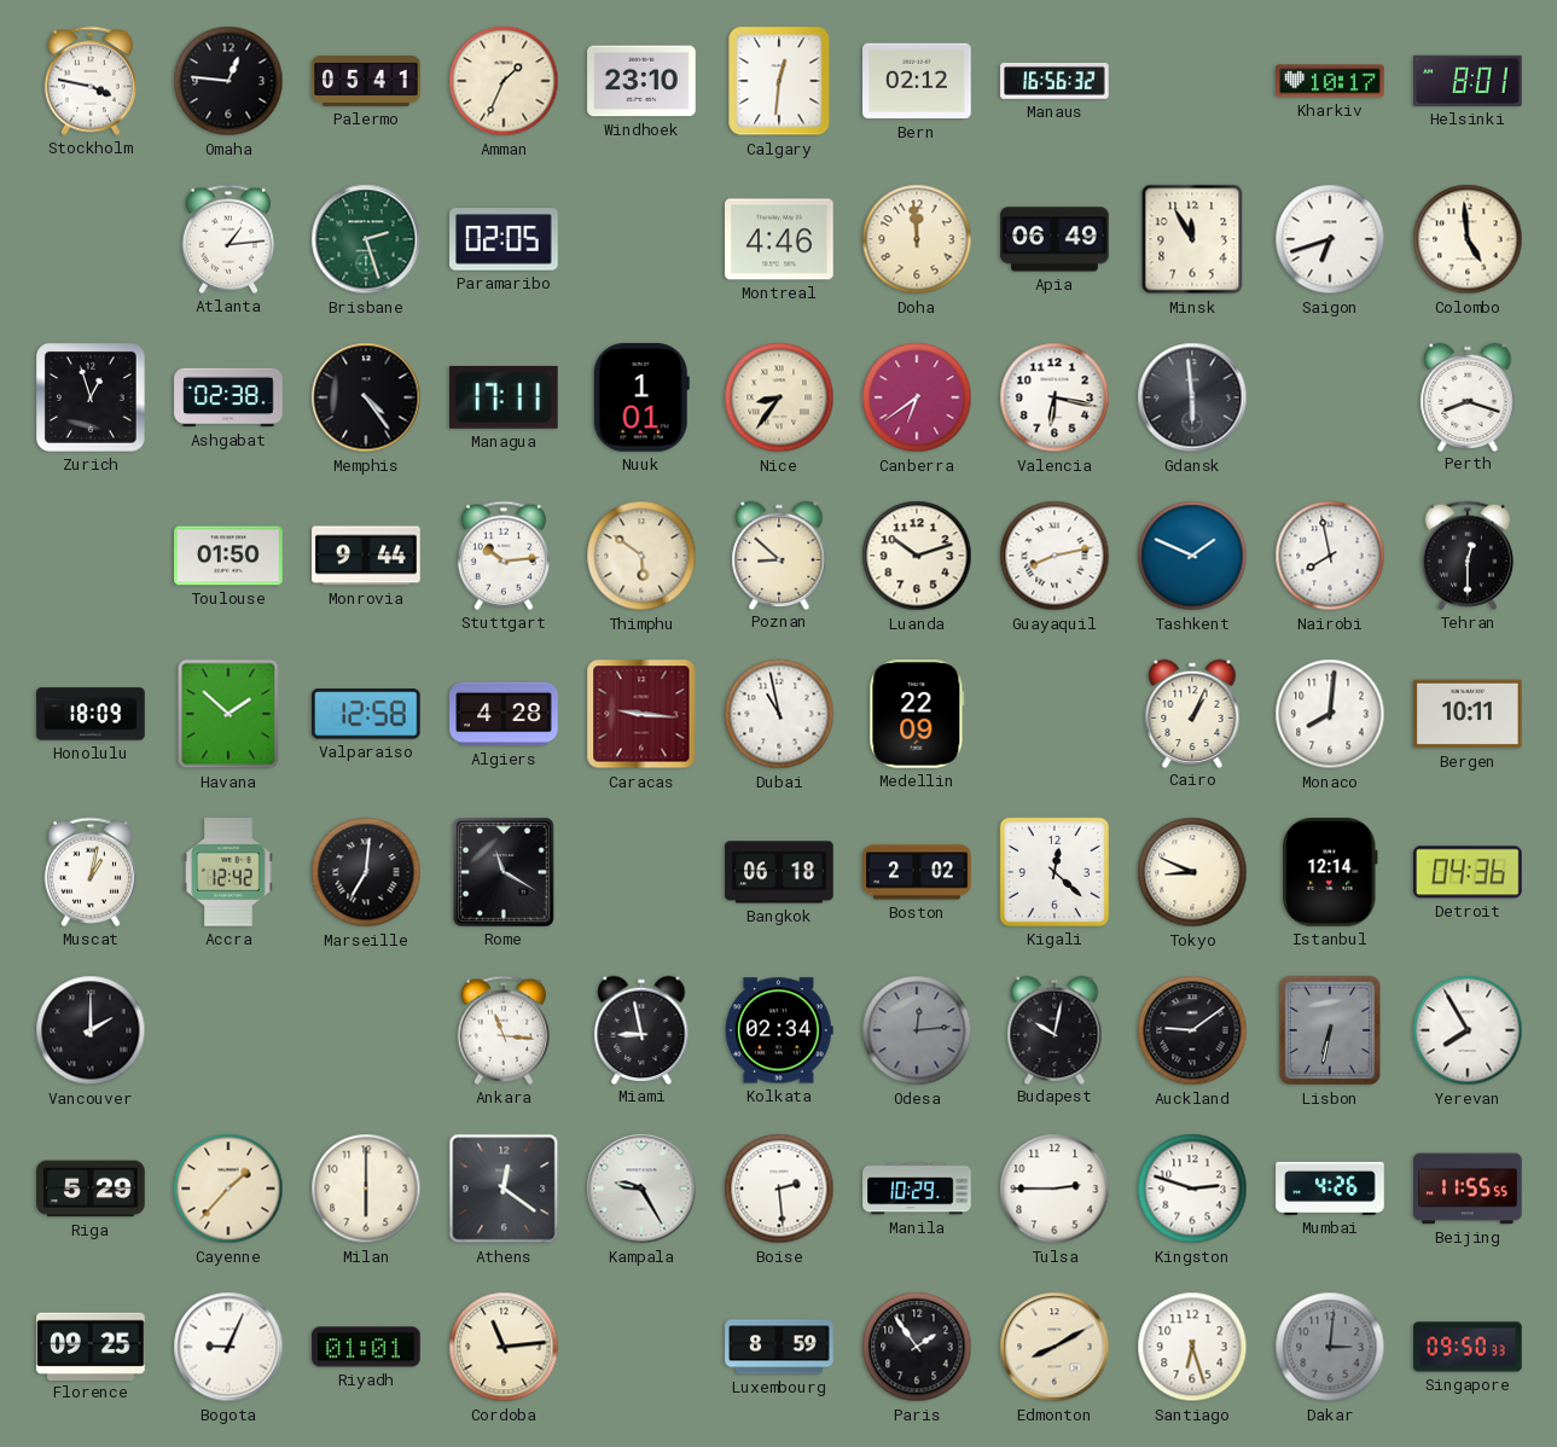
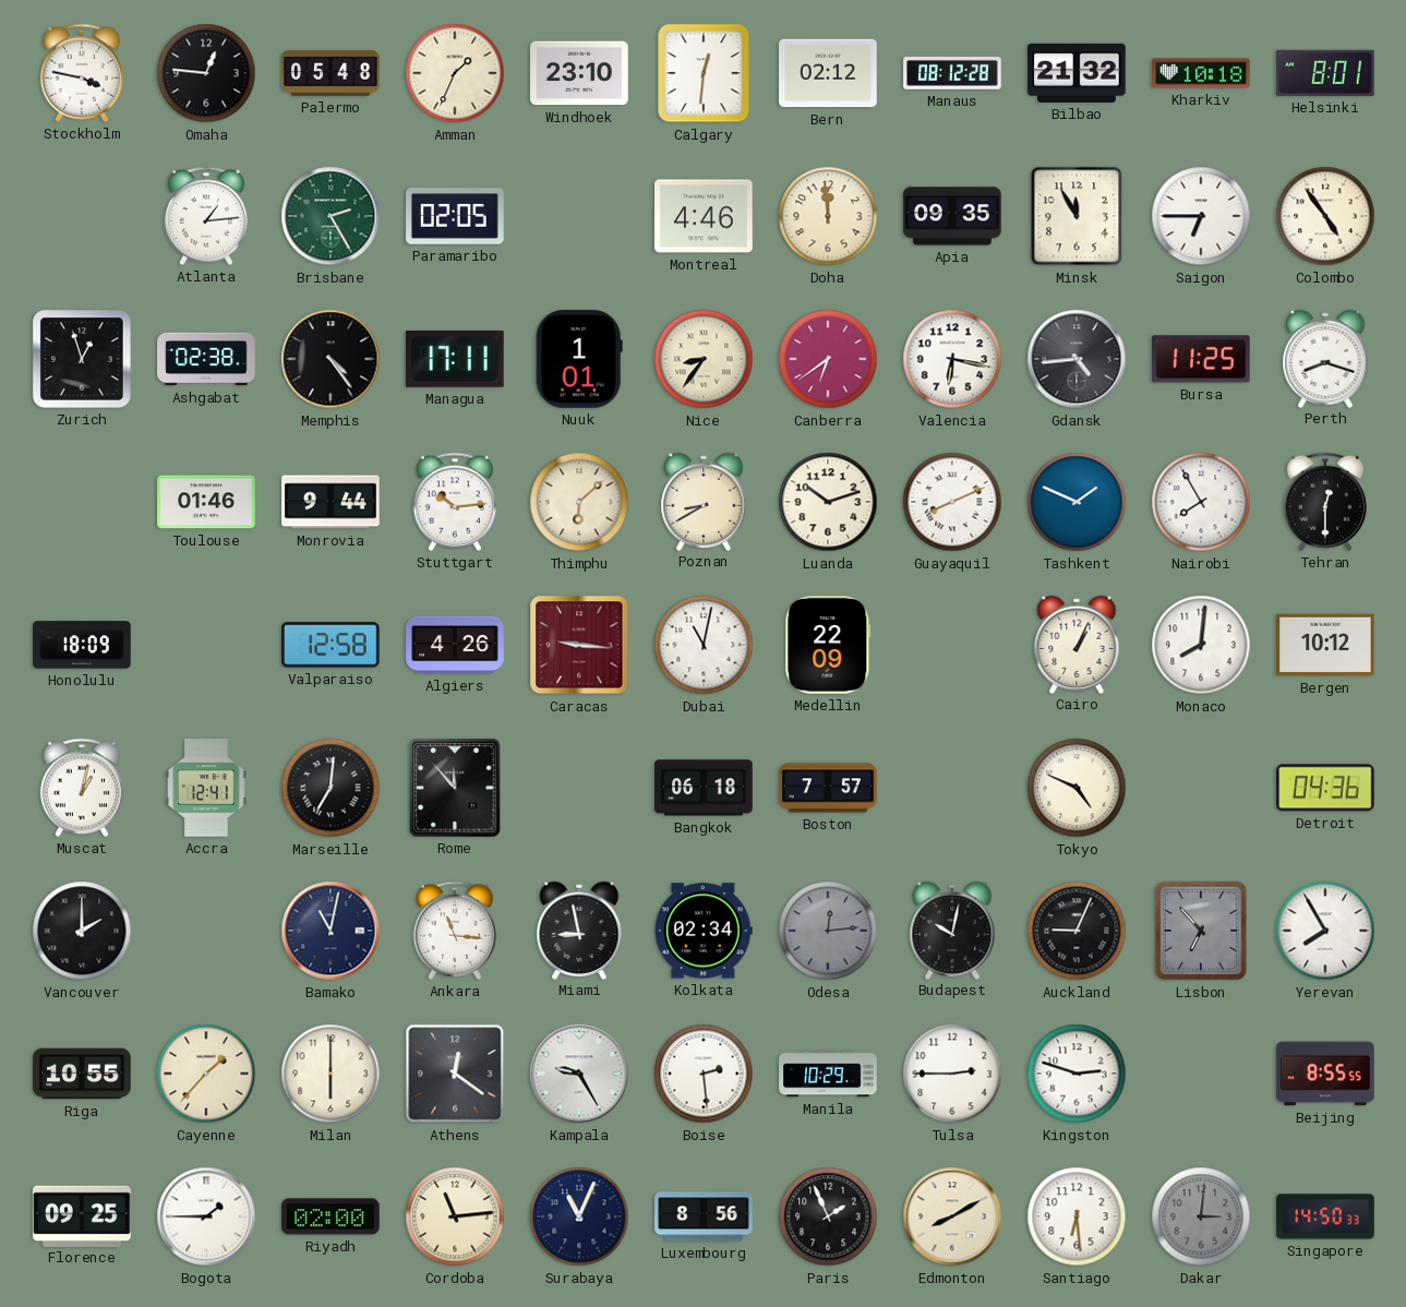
Palermo: 05:41 -> 05:48
Manaus: 16:56 -> 08:12
Bilbao: none -> 21:32
Kharkiv: 10:17 -> 10:18
Brisbane: 2:27 -> 2:25
Apia: 06:49 -> 09:35
Saigon: 6:42 -> 6:45
Colombo: 4:59 -> 4:54
Gdansk: 5:59 -> 4:44
Bursa: none -> 11:25
Toulouse: 01:50 -> 01:46
Thimphu: 5:51 -> 6:08
Poznan: 8:52 -> 8:40
Guayaquil: 8:13 -> 8:11
Nairobi: 7:58 -> 7:55
Havana: 1:52 -> none
Algiers: 4:28 -> 4:26
Dubai: 10:58 -> 11:02
Bergen: 10:11 -> 10:12
Accra: 12:42 -> 12:41
Rome: 11:20 -> 11:53
Boston: 2:02 -> 7:57
Kigali: 12:22 -> none
Tokyo: 8:49 -> 4:49
Istanbul: 12:14 -> none
Bamako: none -> 11:02
Auckland: 9:09 -> 9:04
Lisbon: 6:32 -> 6:53
Riga: 5:29 -> 10:55
Mumbai: 4:26 -> none
Beijing: 11:55 -> 8:55
Bogota: 9:04 -> 1:45
Riyadh: 01:01 -> 02:00
Surabaya: none -> 11:04
Luxembourg: 8:59 -> 8:56
Paris: 1:54 -> 1:56
Santiago: 6:27 -> 6:29
Singapore: 09:50 -> 14:50
